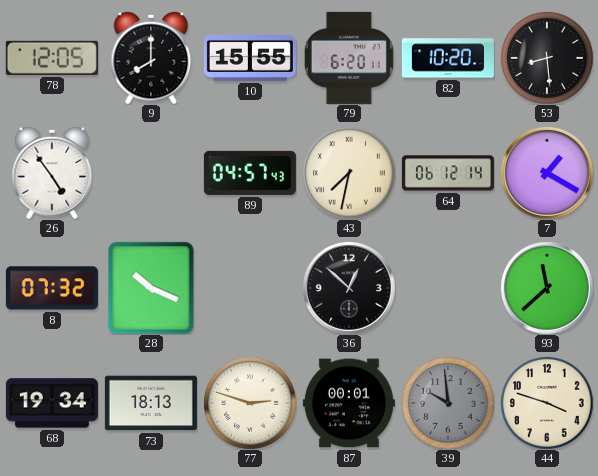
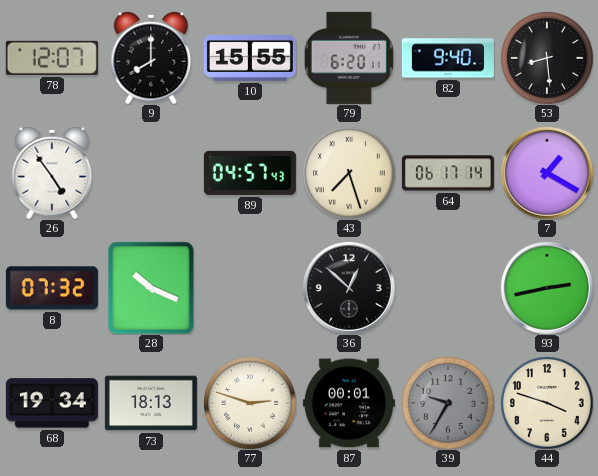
78: 12:05 -> 12:07
82: 10:20 -> 9:40
43: 7:32 -> 7:27
64: 06:12 -> 06:17
93: 11:38 -> 2:43
39: 9:59 -> 9:35
